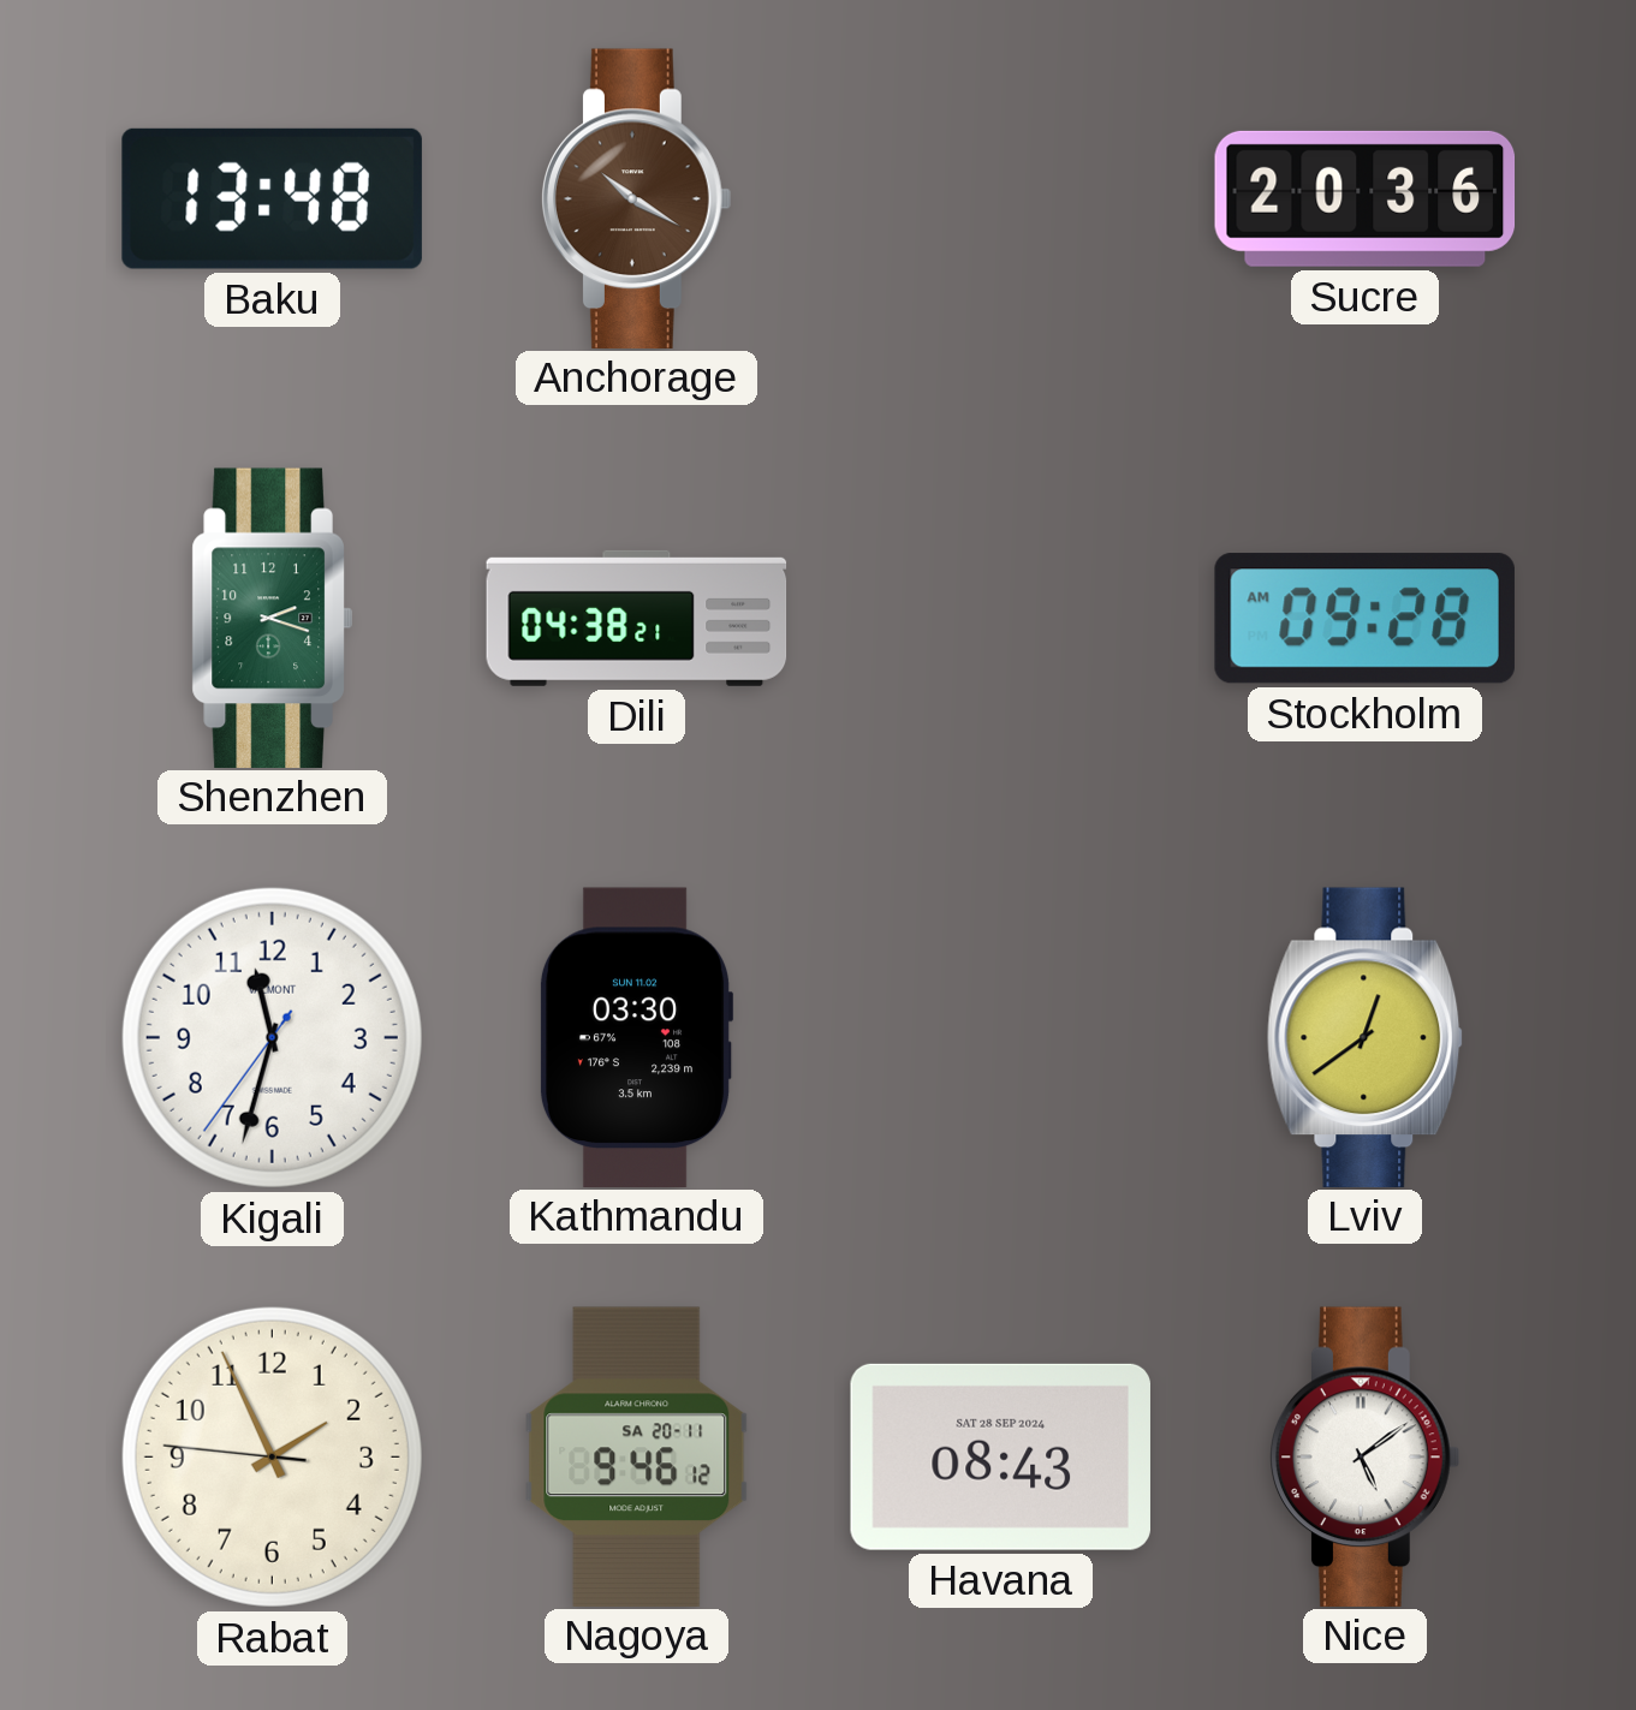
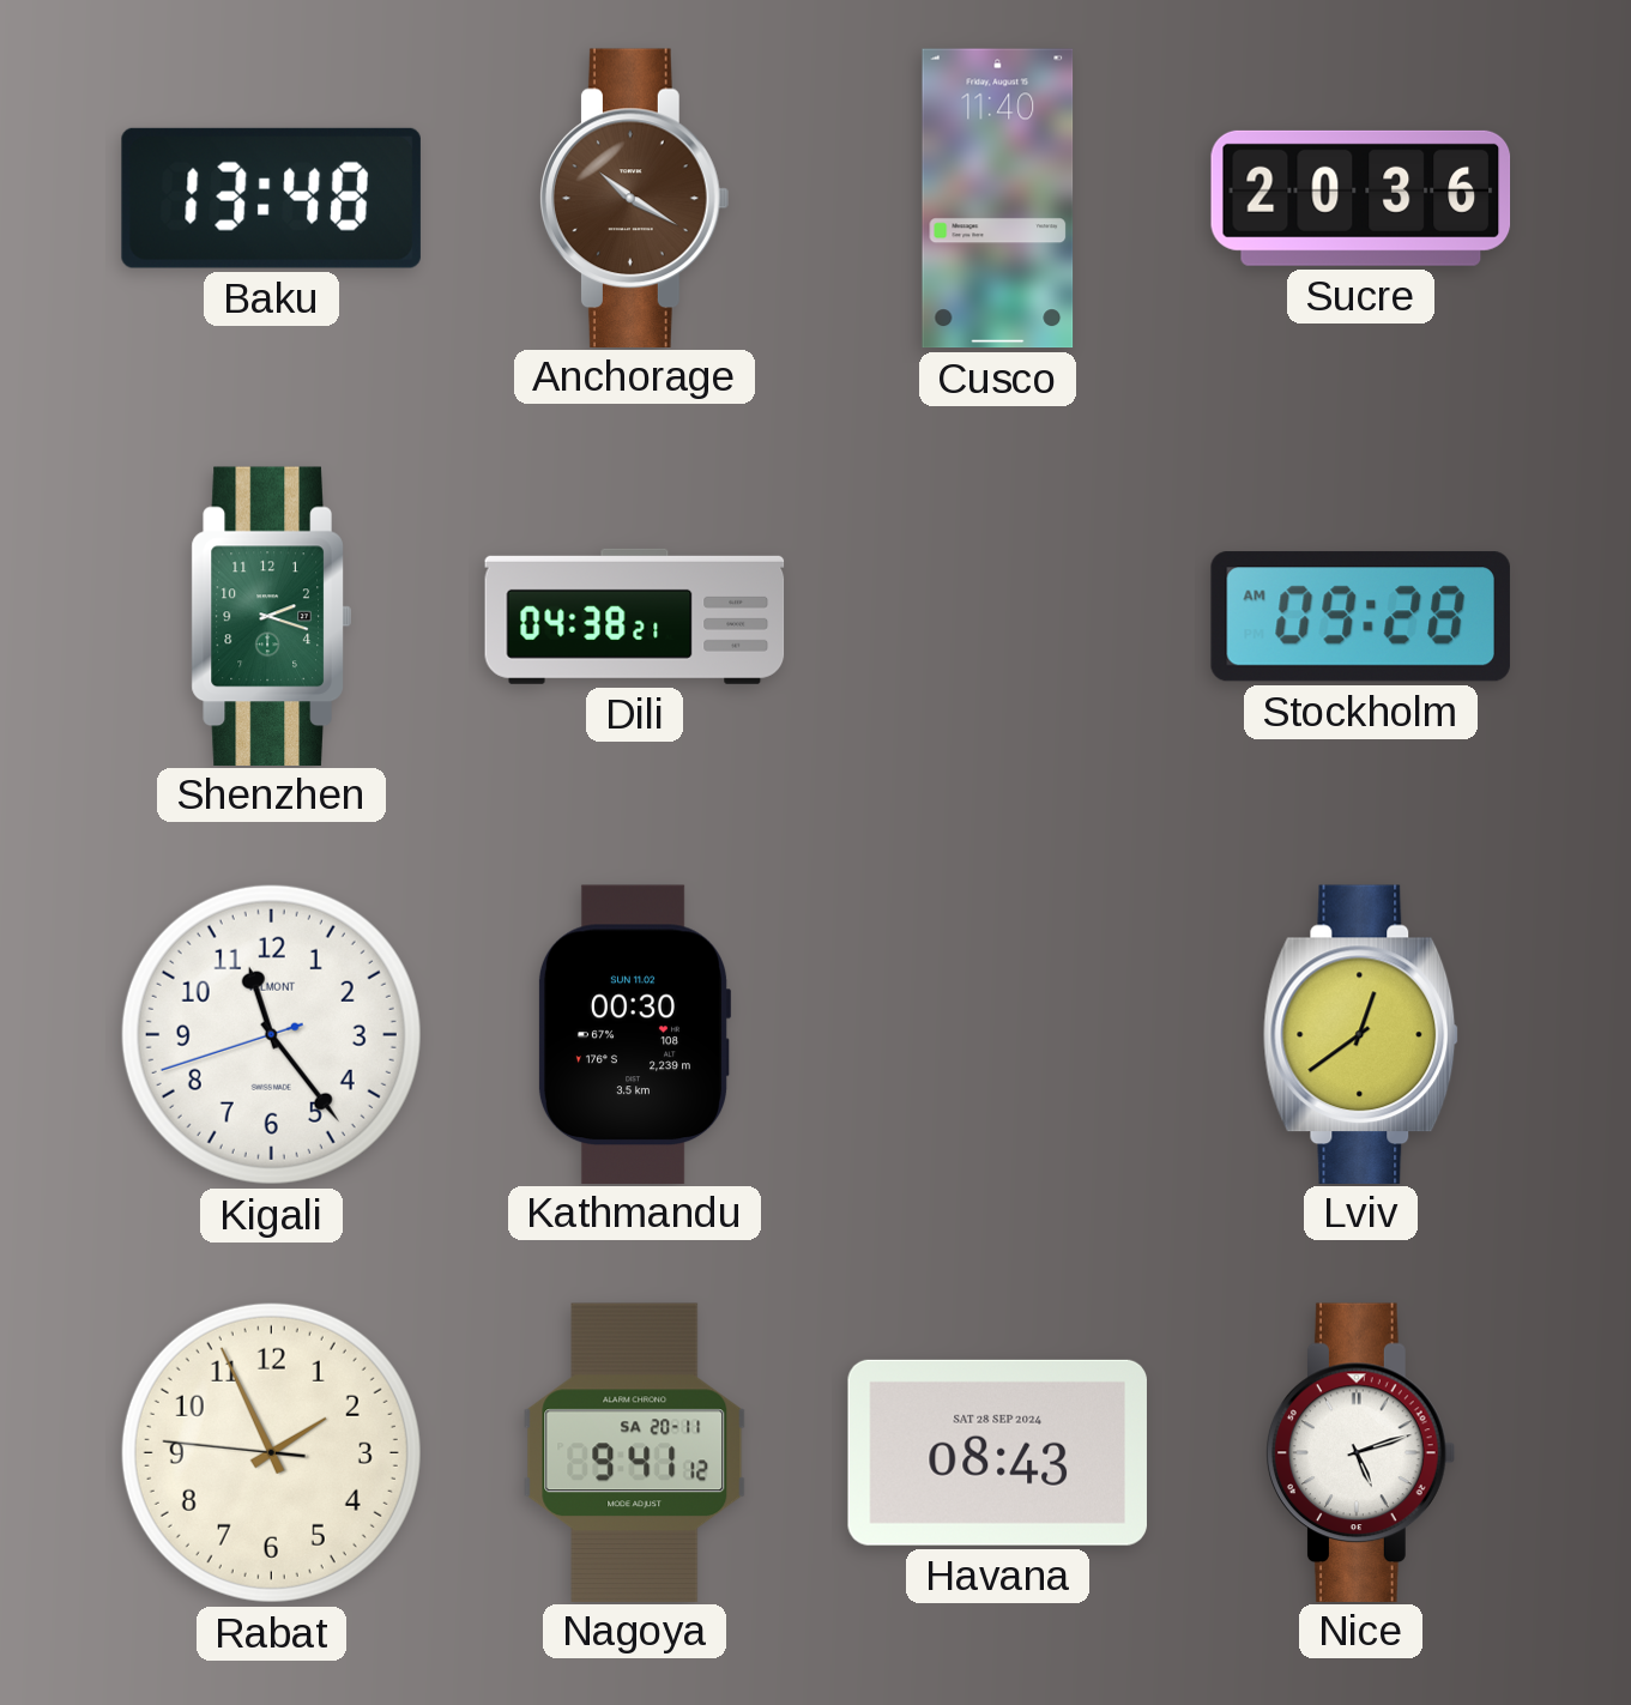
Cusco: none -> 11:40
Kigali: 11:32 -> 11:23
Kathmandu: 03:30 -> 00:30
Nagoya: 9:46 -> 9:41
Nice: 5:09 -> 5:12
